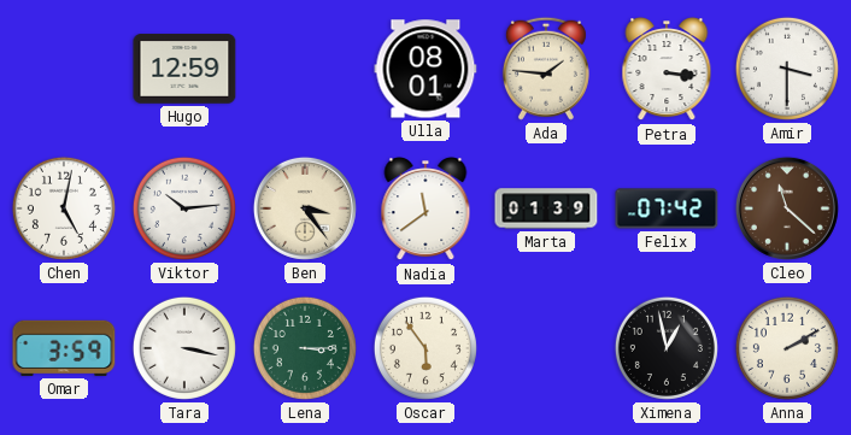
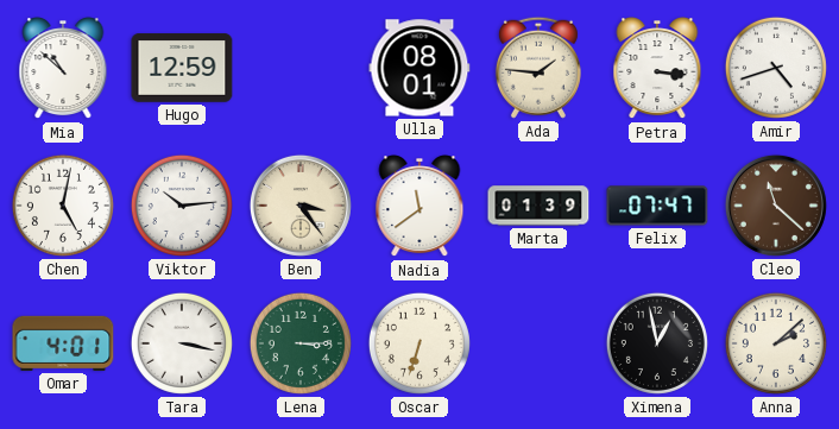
Mia: none -> 10:52
Amir: 3:30 -> 4:42
Felix: 07:42 -> 07:47
Omar: 3:59 -> 4:01
Oscar: 5:54 -> 6:33
Anna: 2:10 -> 2:08
